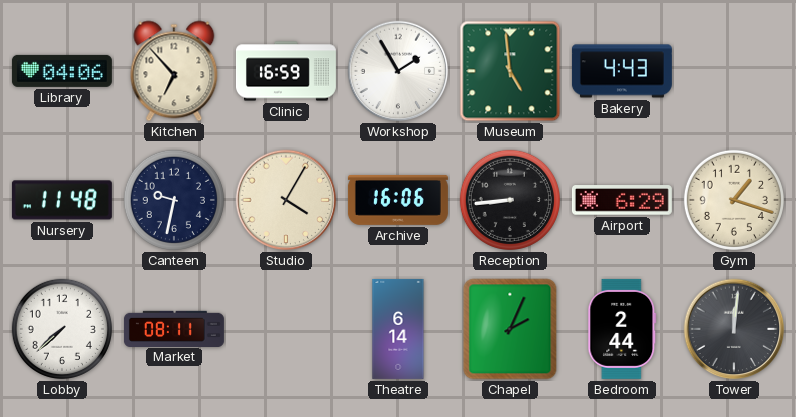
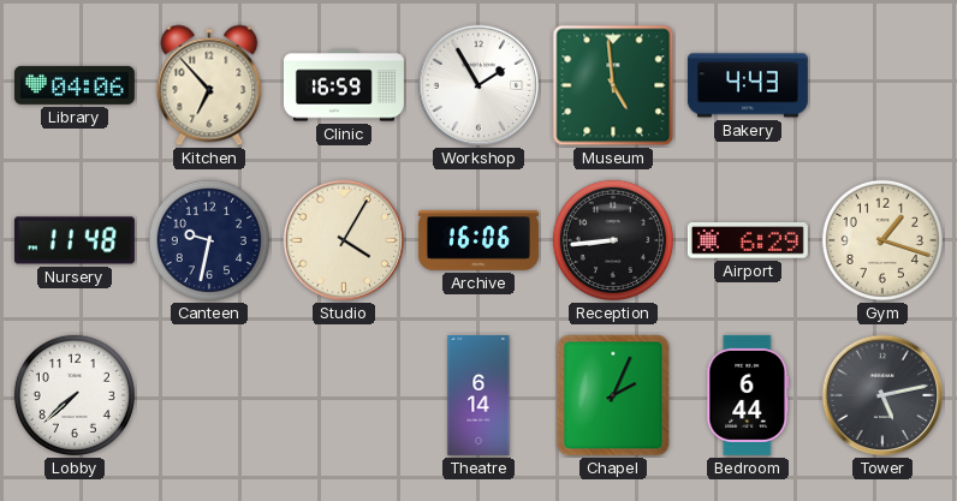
Market: 08:11 -> none
Bedroom: 2:44 -> 6:44
Tower: 12:01 -> 5:13
